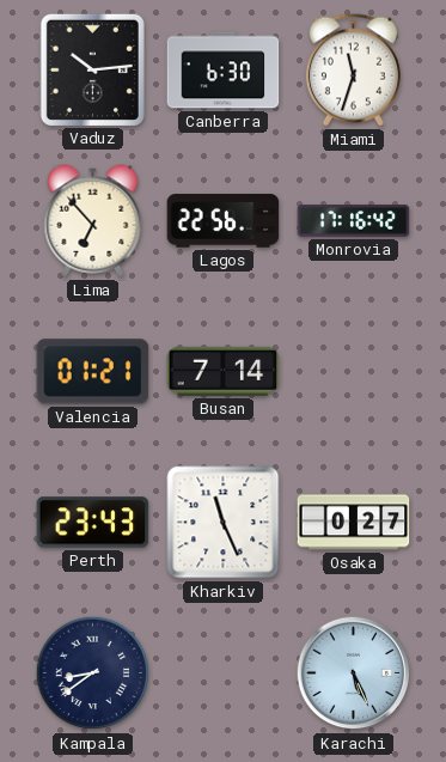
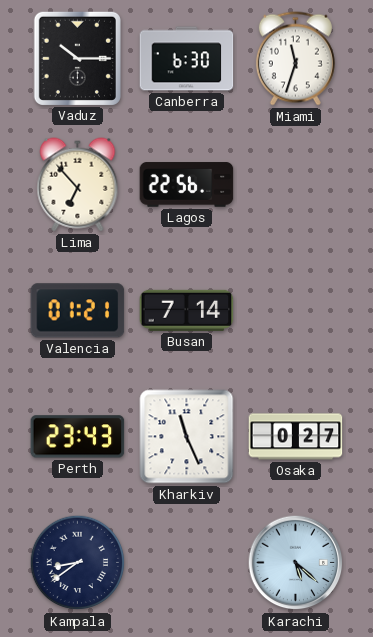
Vaduz: 10:14 -> 10:15
Monrovia: 17:16 -> none
Karachi: 5:26 -> 5:22
